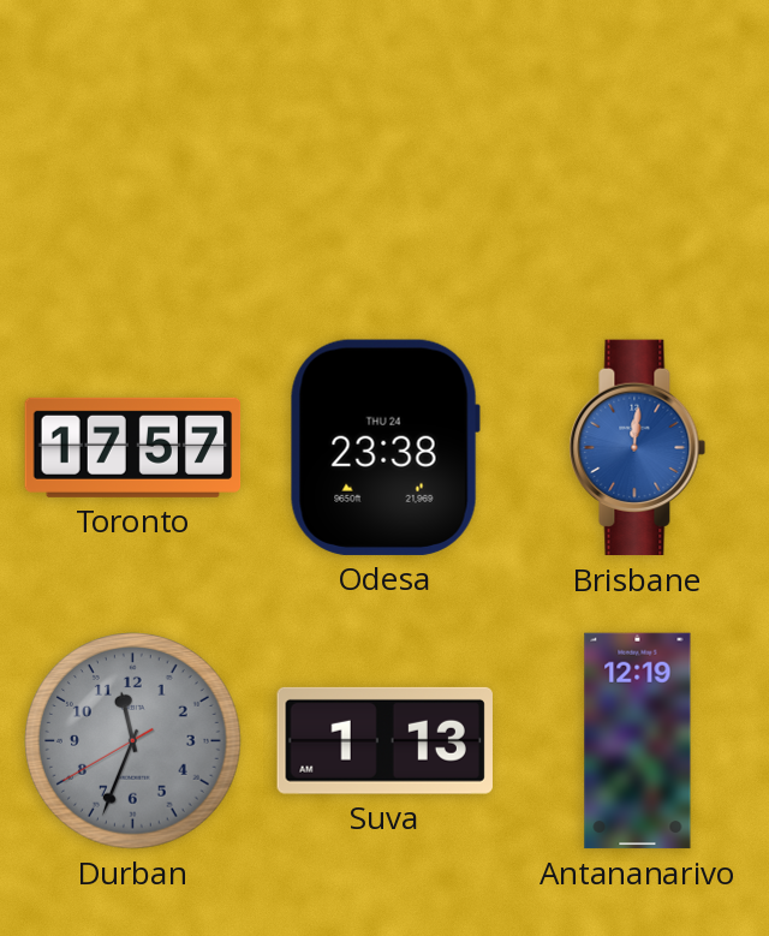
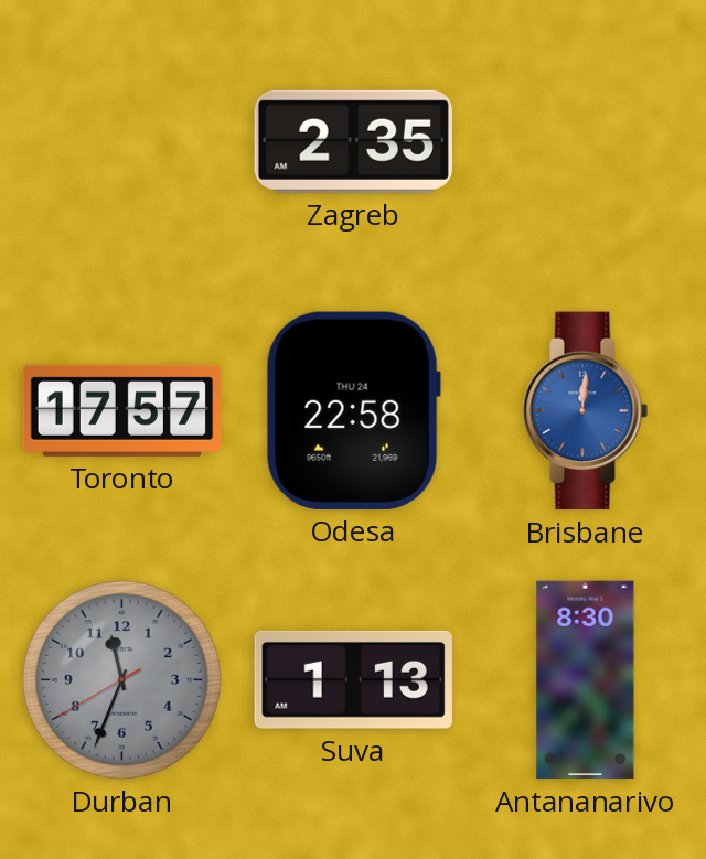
Zagreb: none -> 2:35
Odesa: 23:38 -> 22:58
Antananarivo: 12:19 -> 8:30
